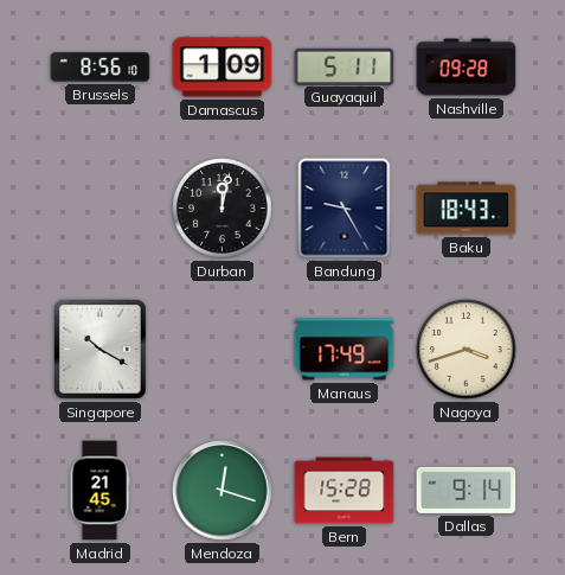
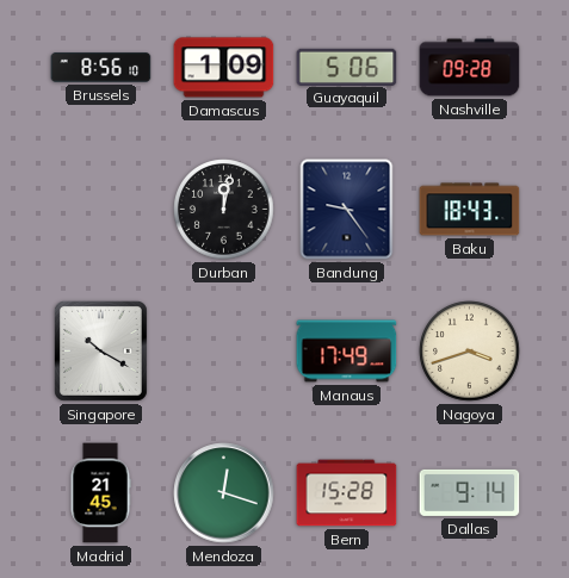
Guayaquil: 5:11 -> 5:06
Bandung: 9:25 -> 9:24
